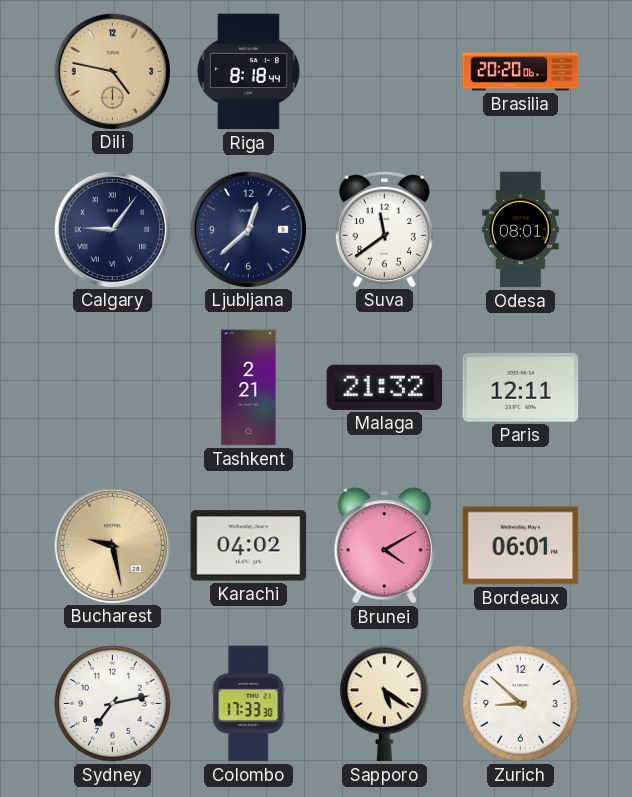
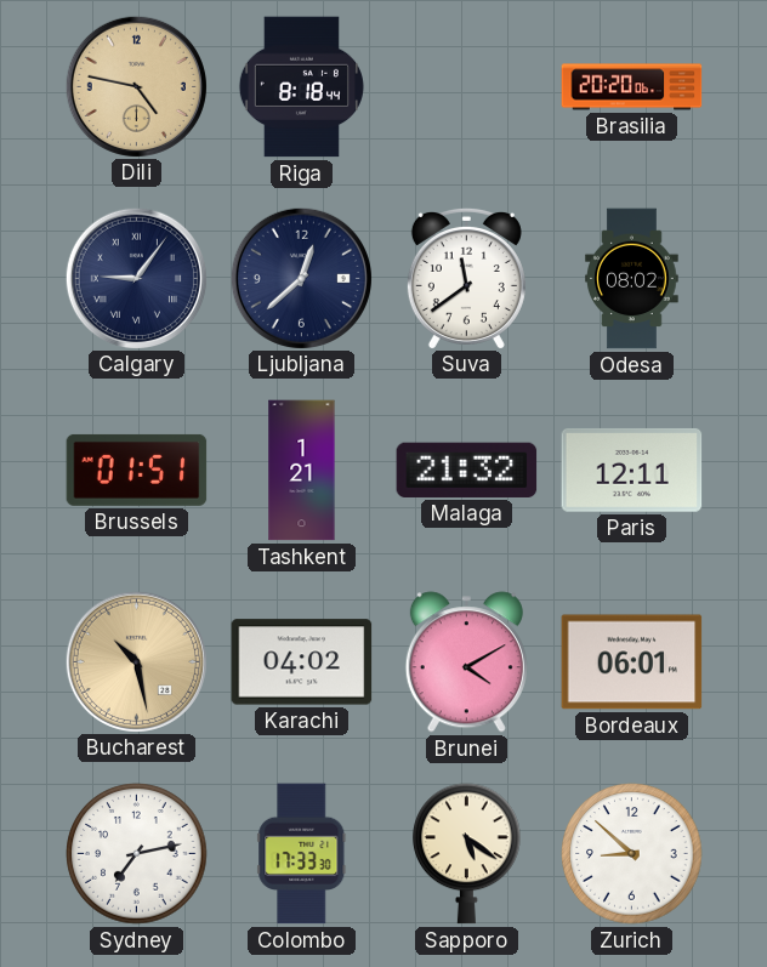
Odesa: 08:01 -> 08:02
Brussels: none -> 01:51
Tashkent: 2:21 -> 1:21
Bucharest: 9:28 -> 10:28
